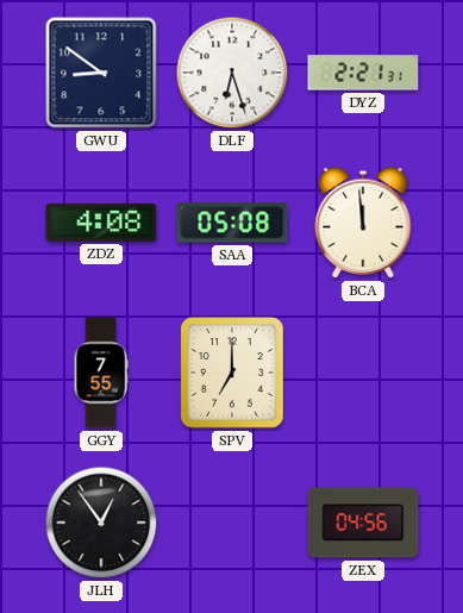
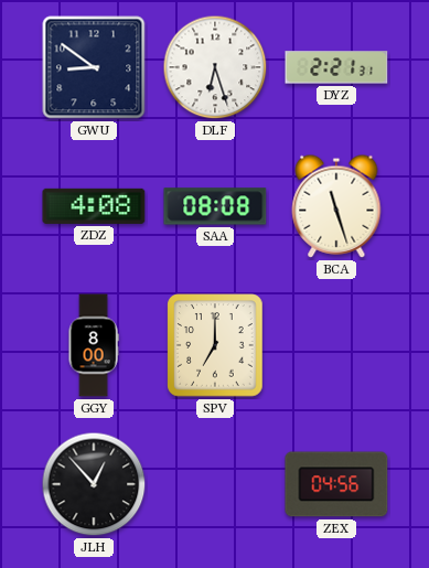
SAA: 05:08 -> 08:08
BCA: 11:59 -> 11:27
GGY: 7:55 -> 8:00
JLH: 12:54 -> 12:53
